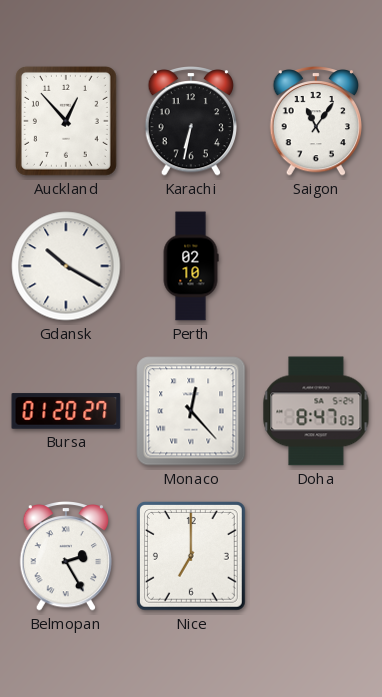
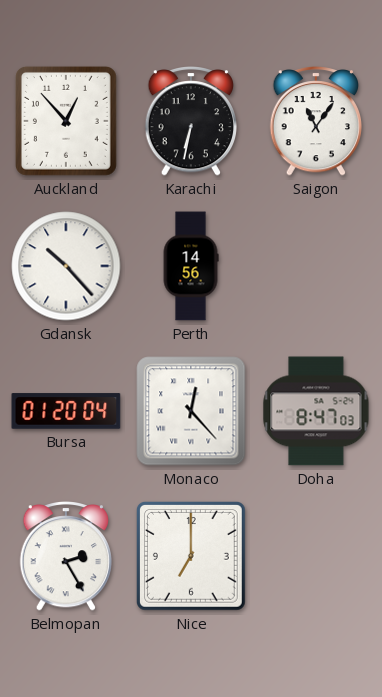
Gdansk: 10:20 -> 10:23
Perth: 02:10 -> 14:56
Bursa: 01:20:27 -> 01:20:04
